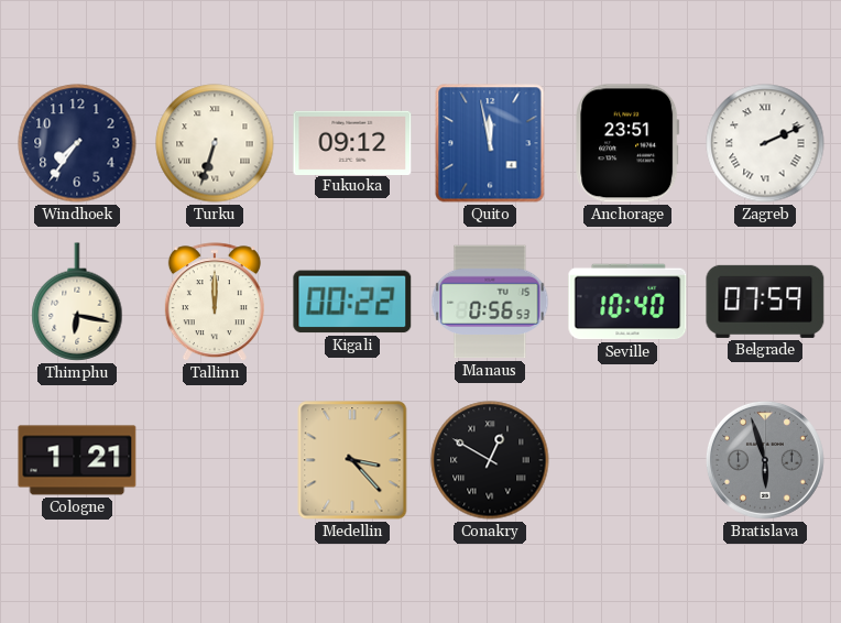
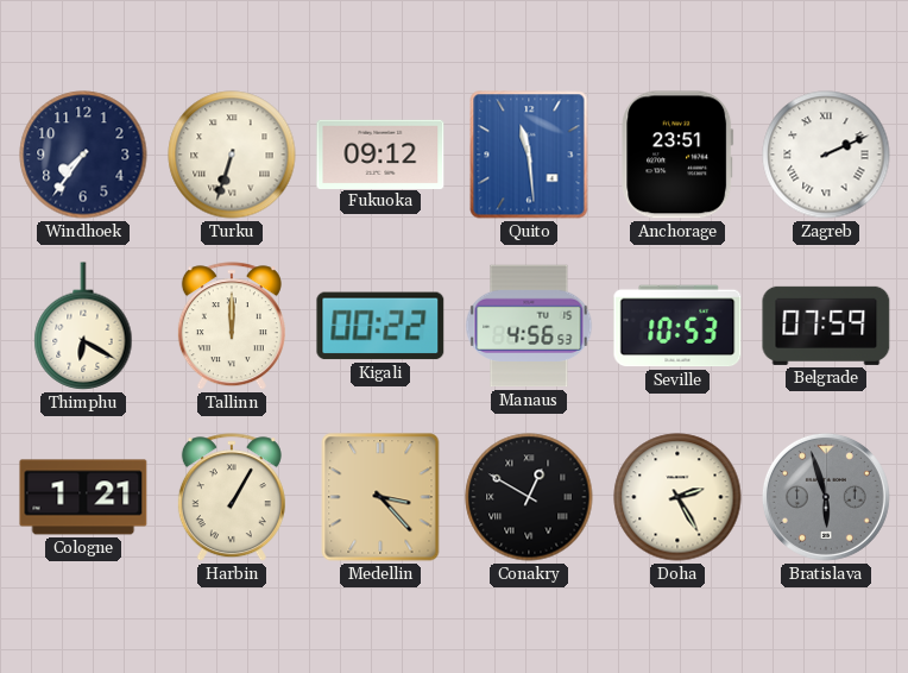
Quito: 11:58 -> 11:29
Thimphu: 6:17 -> 6:20
Manaus: 0:56 -> 4:56
Seville: 10:40 -> 10:53
Harbin: none -> 1:05
Doha: none -> 2:25
